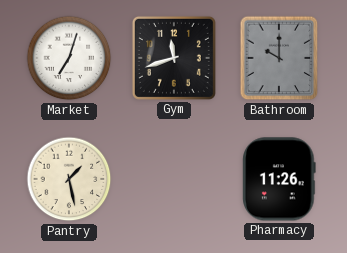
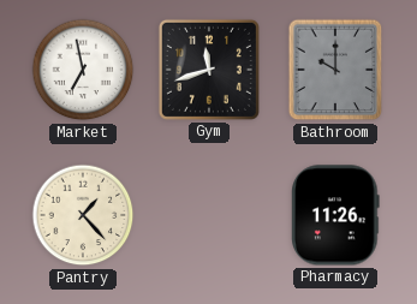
Market: 7:03 -> 6:58
Pantry: 1:28 -> 1:23
